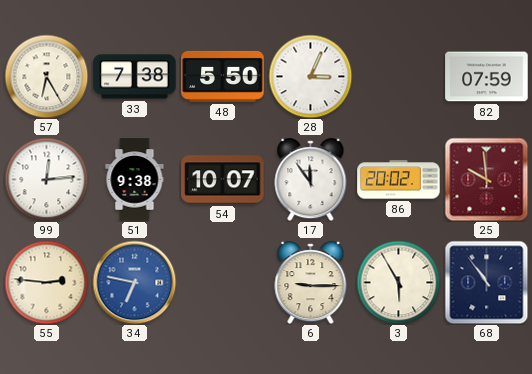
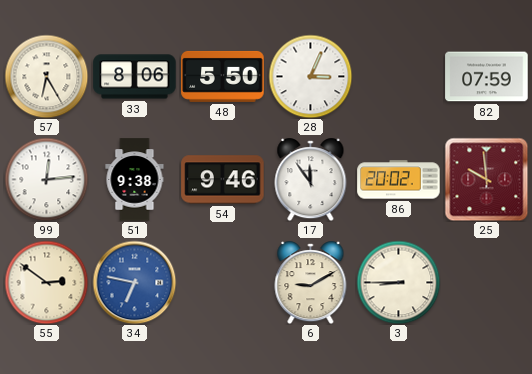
33: 7:38 -> 8:06
54: 10:07 -> 9:46
55: 2:46 -> 2:51
6: 9:15 -> 9:10
3: 5:55 -> 8:45
68: 10:54 -> none
